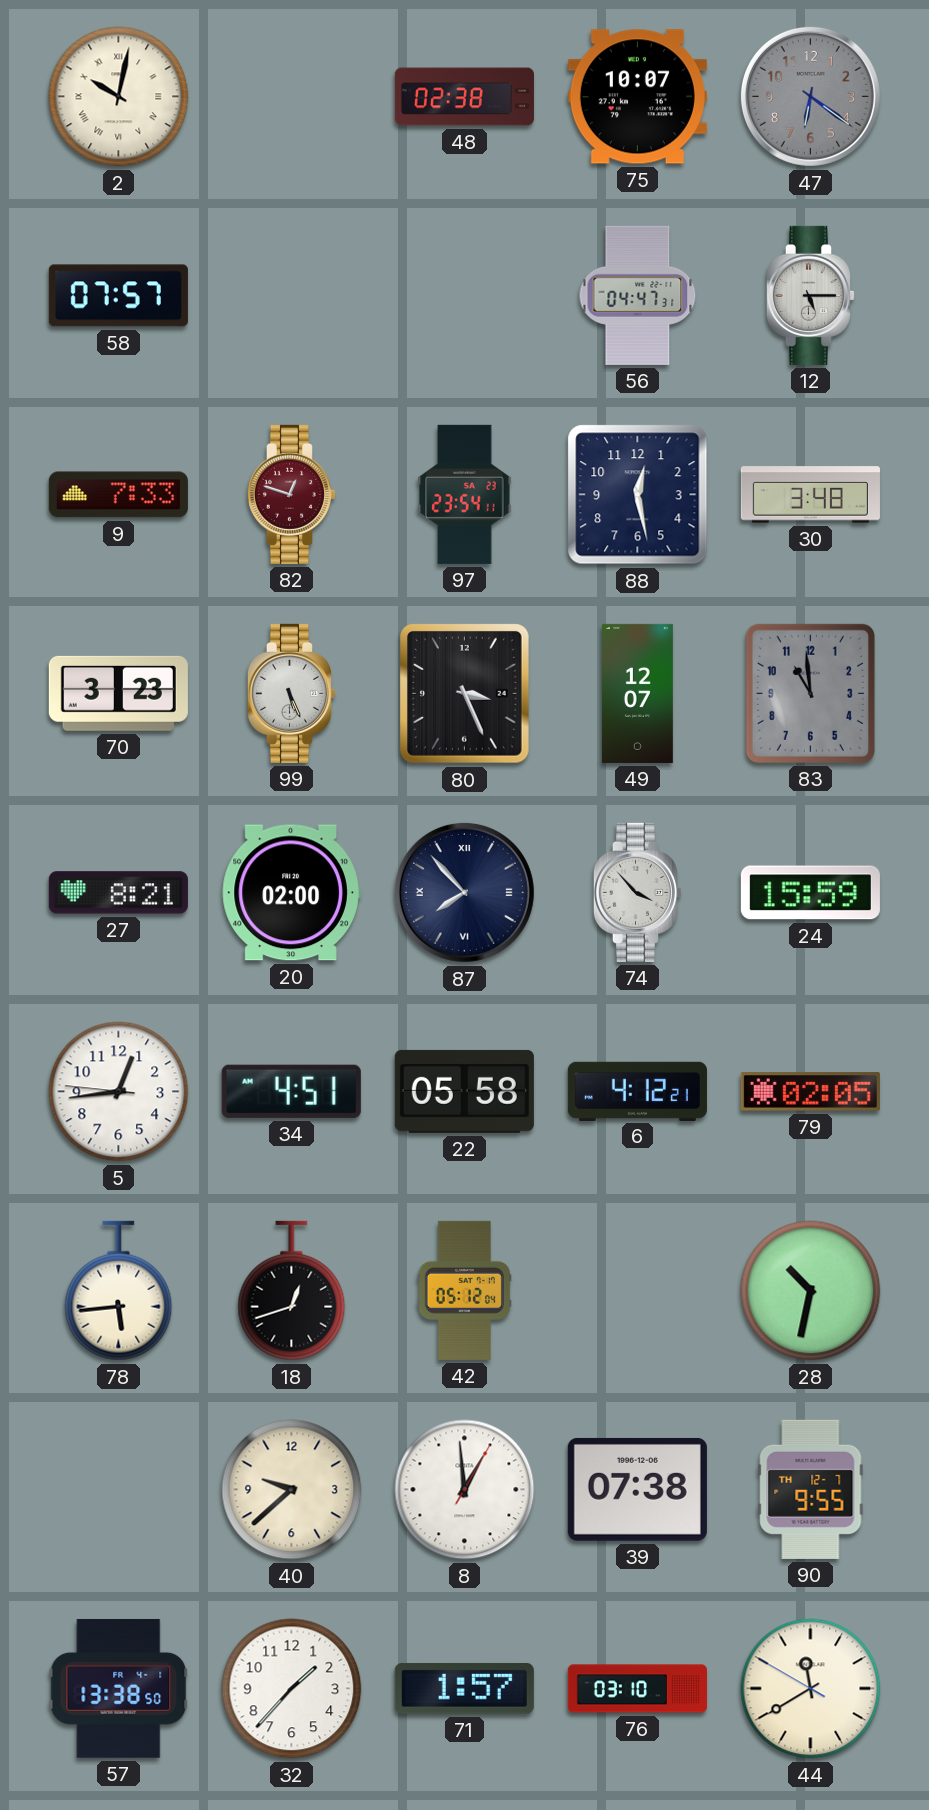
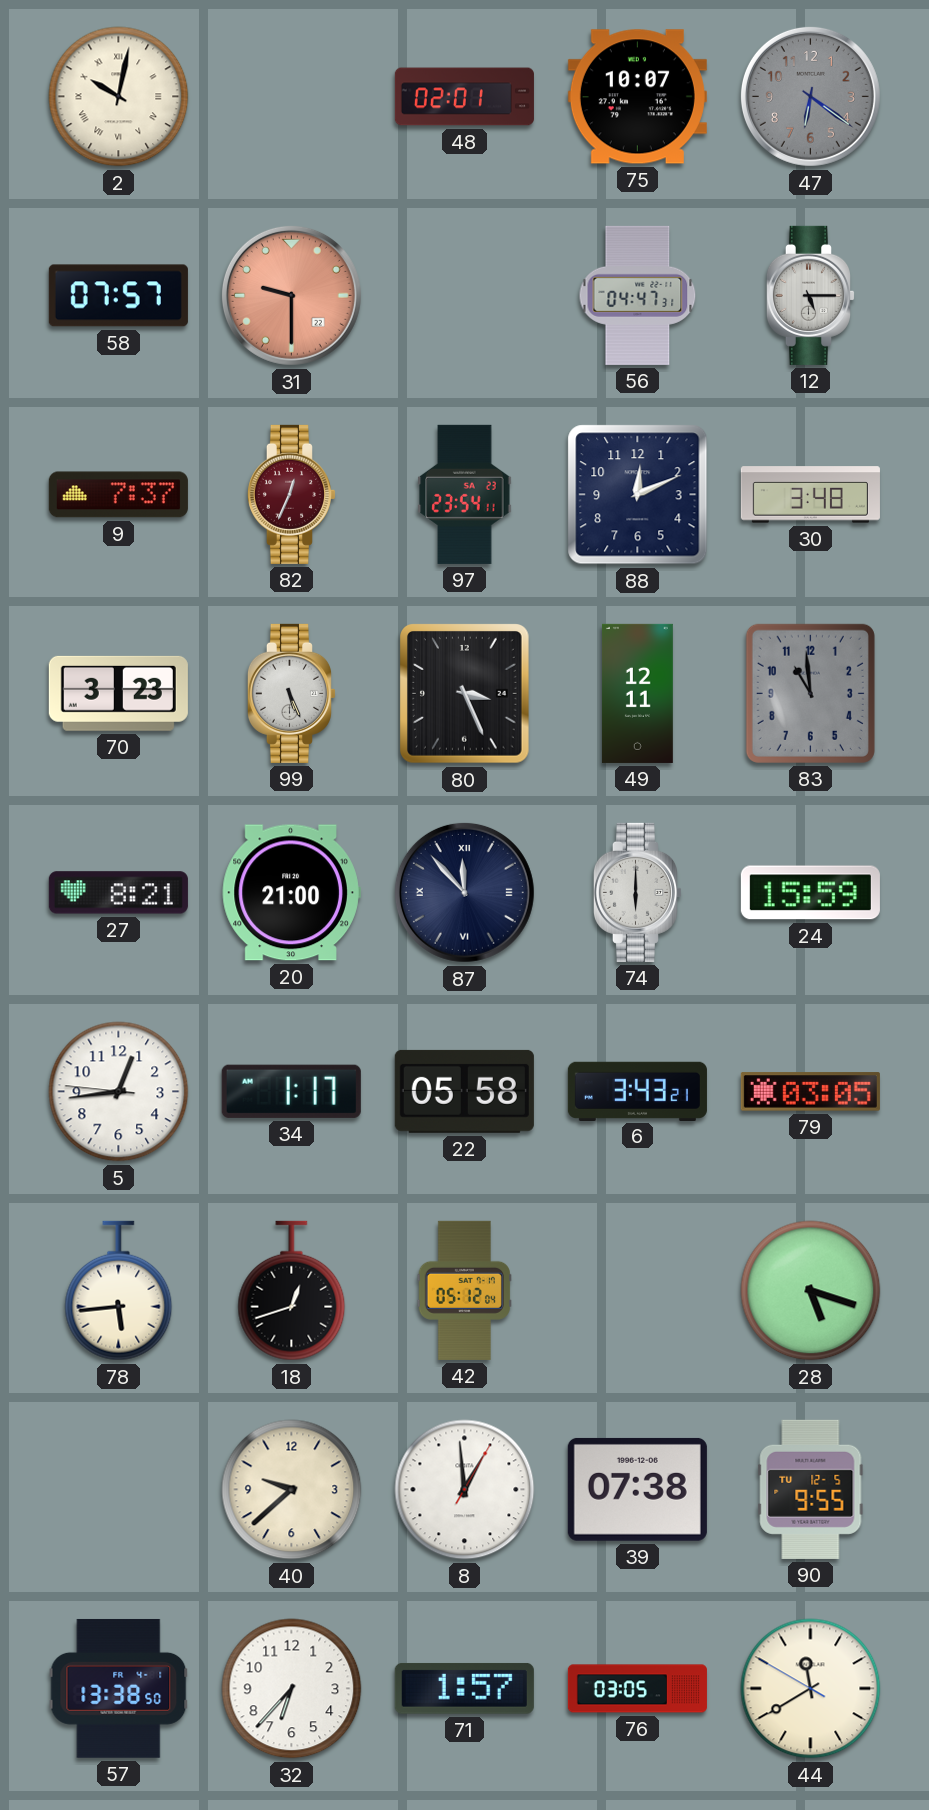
48: 02:38 -> 02:01
31: none -> 9:30
9: 7:33 -> 7:37
82: 12:48 -> 12:34
88: 12:28 -> 12:11
49: 12:07 -> 12:11
20: 02:00 -> 21:00
87: 7:53 -> 11:53
74: 3:53 -> 6:00
34: 4:51 -> 1:17
6: 4:12 -> 3:43
79: 02:05 -> 03:05
28: 10:32 -> 5:18
90 date: TH 12-7 -> TU 12-5
32: 1:37 -> 6:37
76: 03:10 -> 03:05
